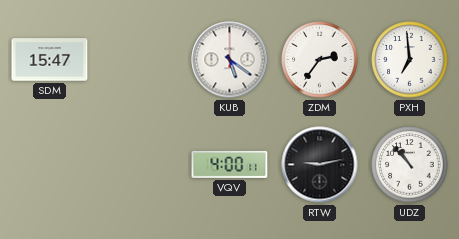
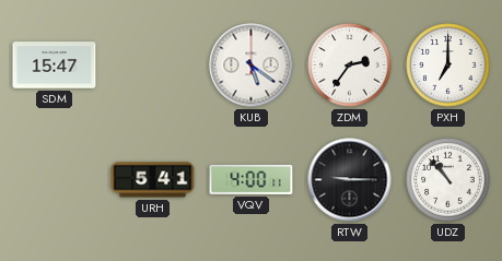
PXH: 6:59 -> 7:00
URH: none -> 5:41
RTW: 9:13 -> 9:15
